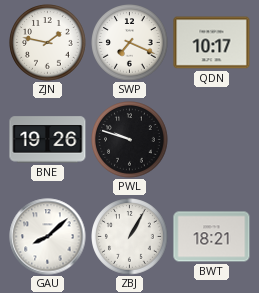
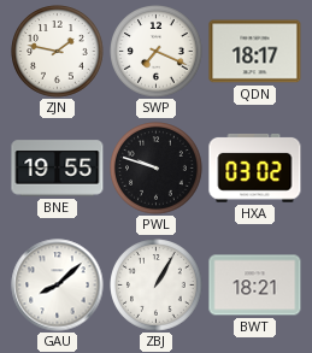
QDN: 10:17 -> 18:17
BNE: 19:26 -> 19:55
HXA: none -> 03:02
